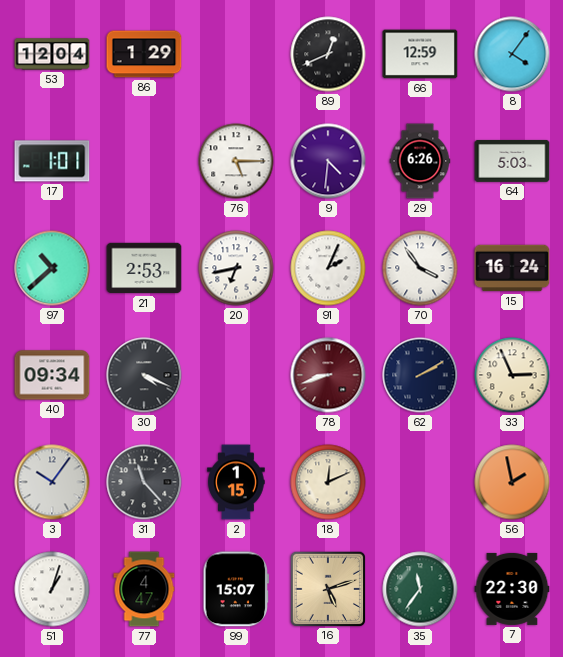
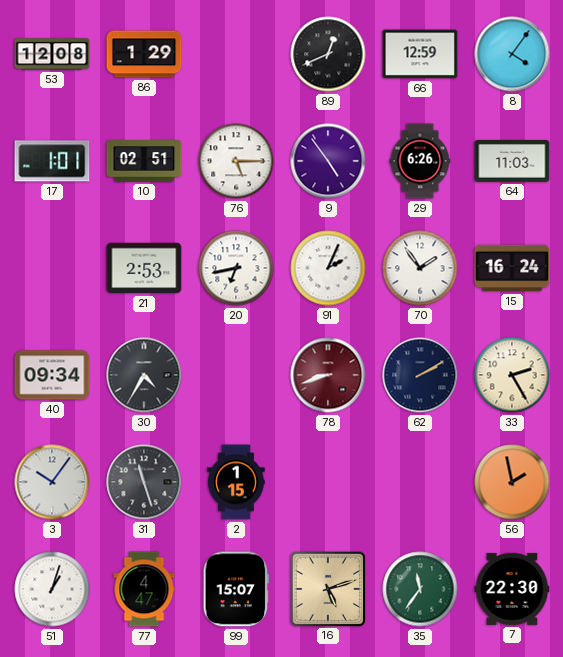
53: 12:04 -> 12:08
10: none -> 02:51
9: 4:31 -> 4:54
64: 5:03 -> 11:03
97: 10:38 -> none
70: 3:54 -> 1:54
30: 4:19 -> 4:35
33: 2:56 -> 2:25
31: 11:23 -> 11:27
18: 12:11 -> none
